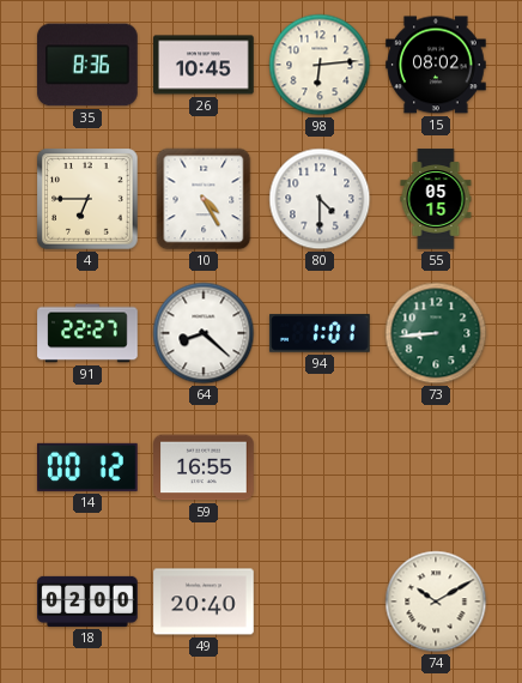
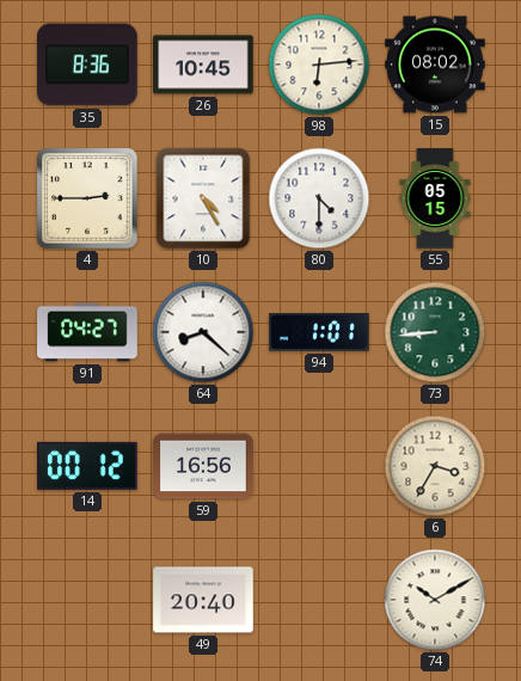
4: 6:45 -> 2:45
91: 22:27 -> 04:27
59: 16:55 -> 16:56
6: none -> 3:35
18: 02:00 -> none
